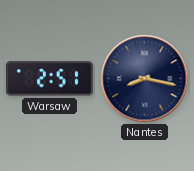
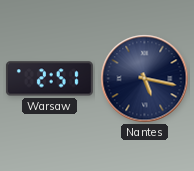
Nantes: 8:17 -> 5:17
